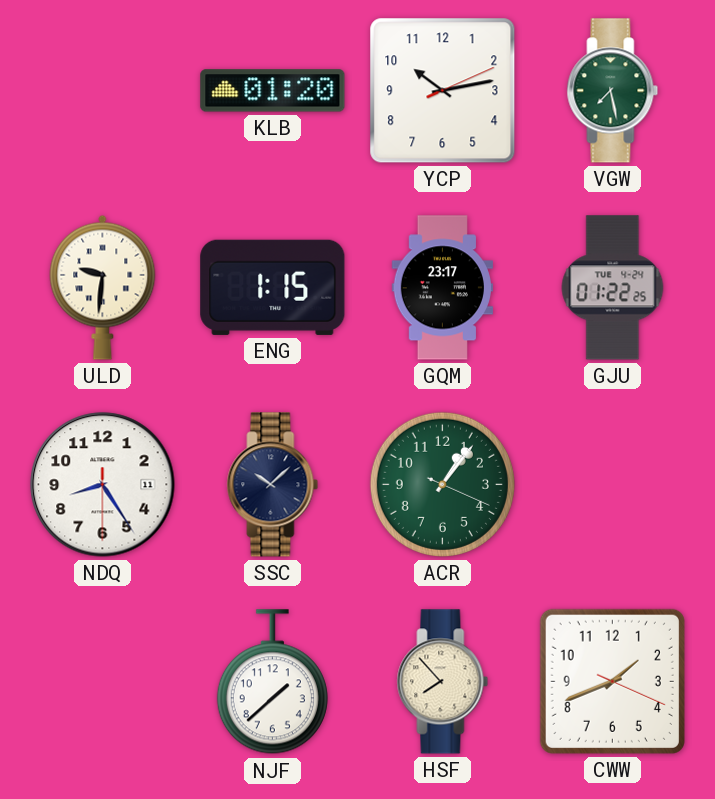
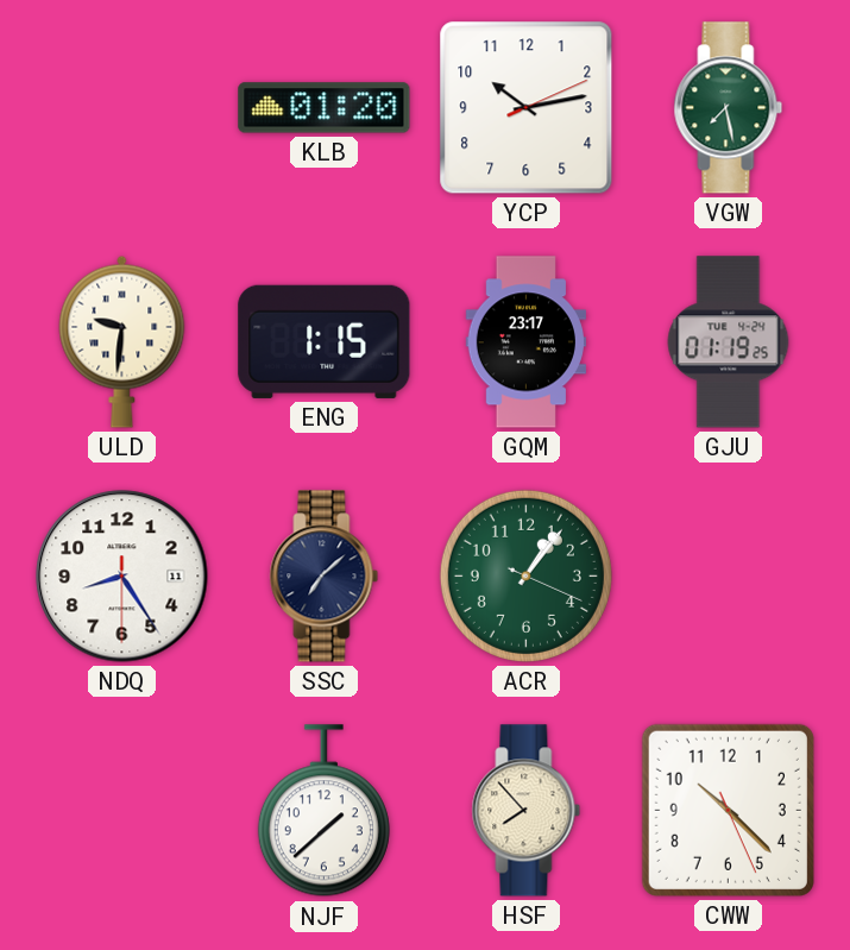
GJU: 01:22 -> 01:19
SSC: 10:08 -> 7:08
CWW: 1:41 -> 10:22
